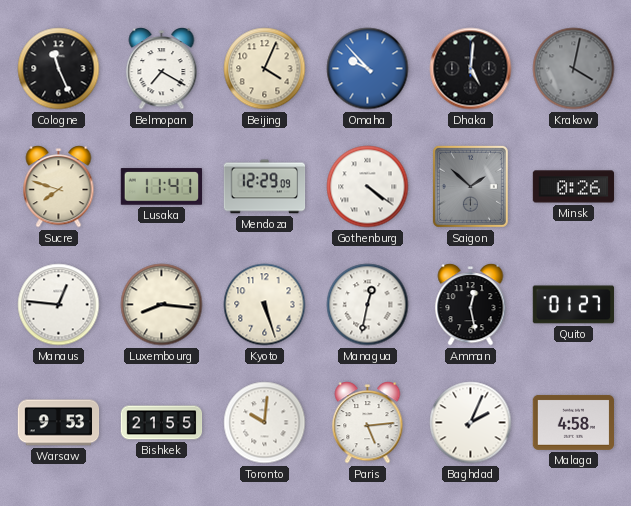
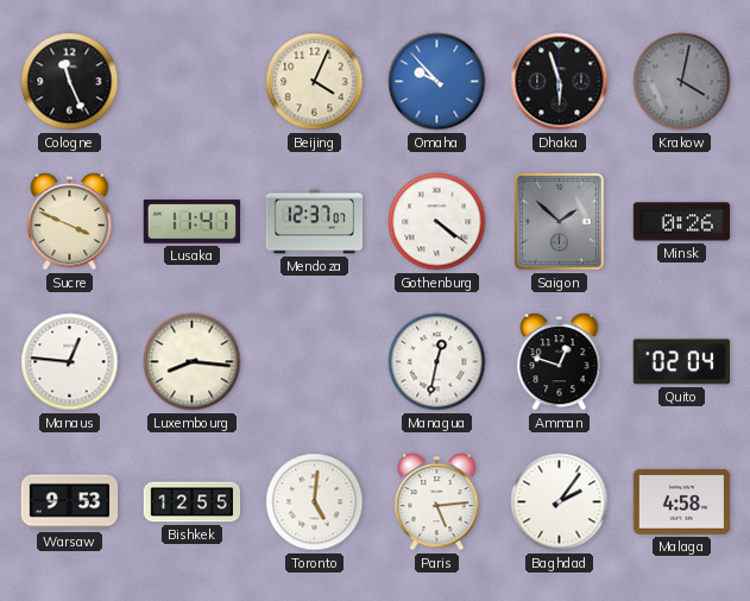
Belmopan: 7:20 -> none
Dhaka: 5:01 -> 5:57
Sucre: 7:48 -> 3:49
Mendoza: 12:29 -> 12:37
Kyoto: 5:27 -> none
Amman: 12:28 -> 12:48
Quito: 01:27 -> 02:04
Bishkek: 21:55 -> 12:55
Toronto: 10:01 -> 5:01
Baghdad: 2:04 -> 2:06
